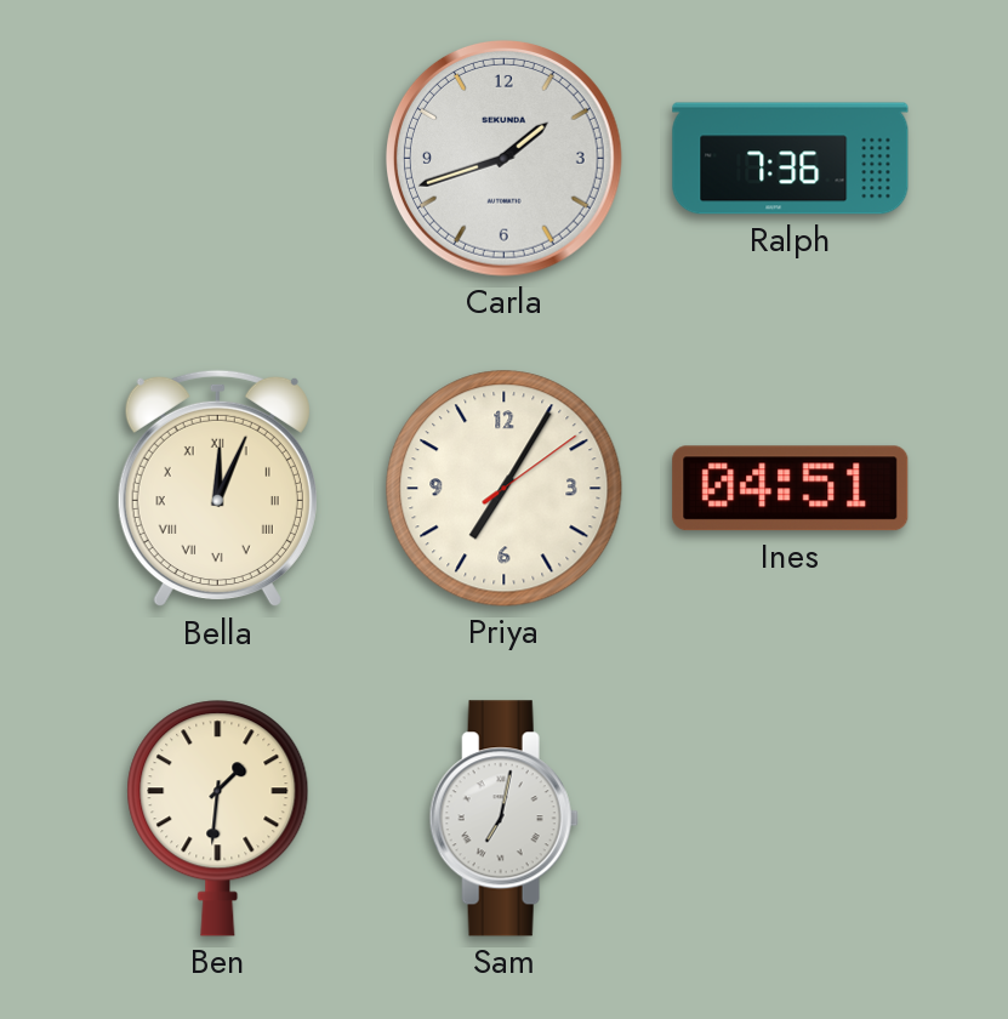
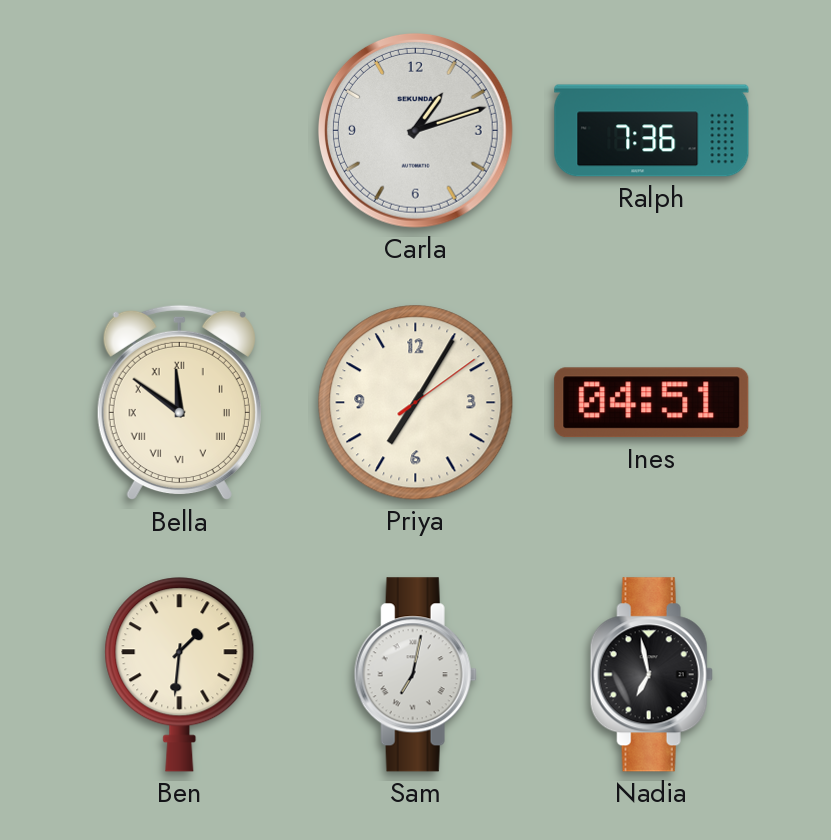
Carla: 1:42 -> 1:12
Bella: 12:04 -> 11:51
Nadia: none -> 6:58
